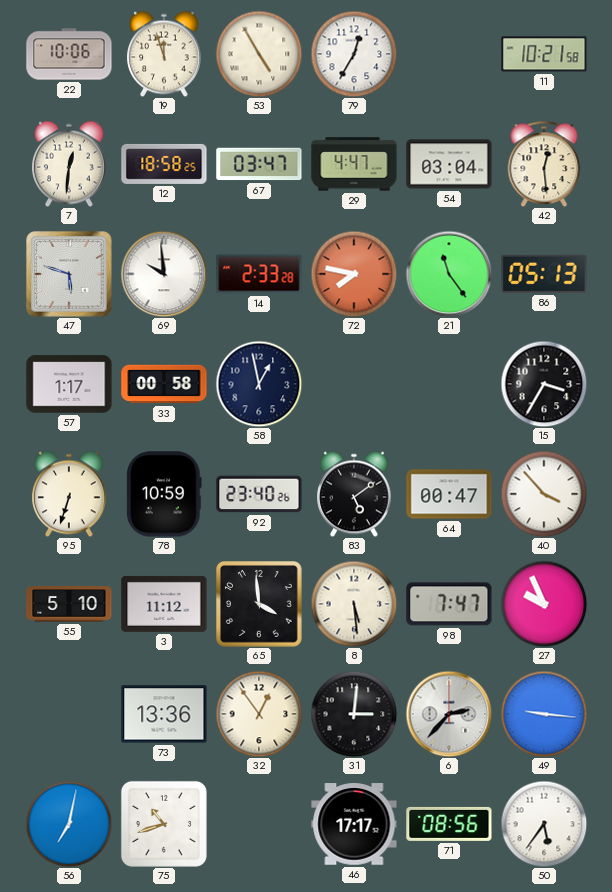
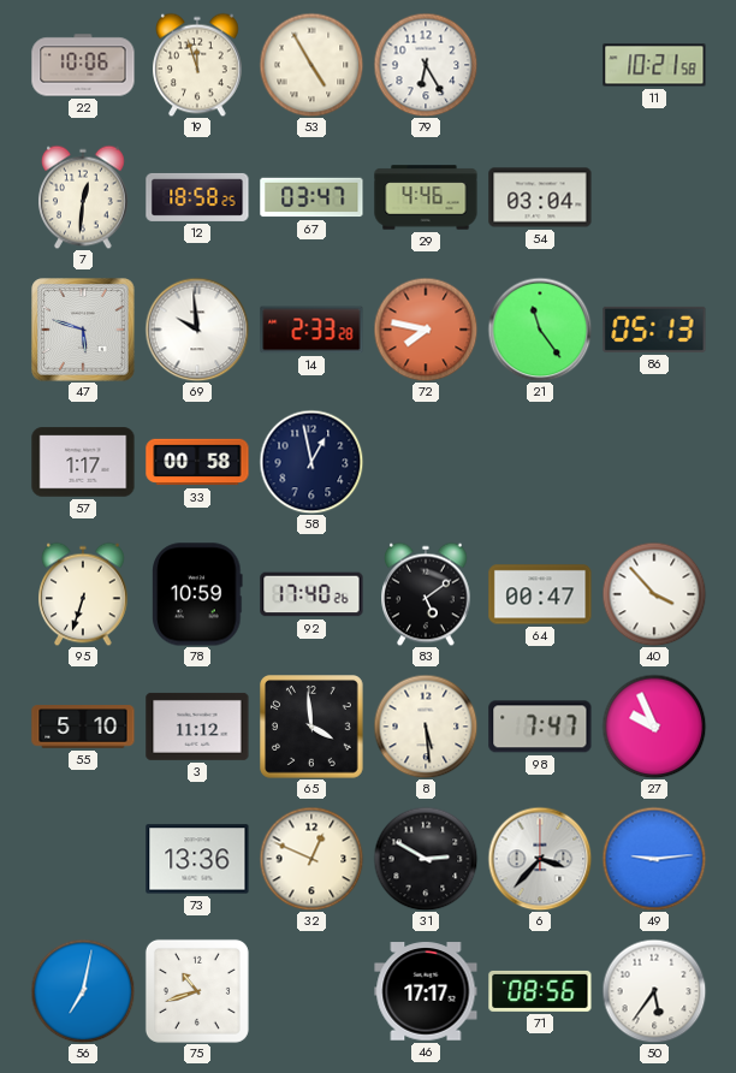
79: 12:35 -> 6:25
29: 4:47 -> 4:46
42: 12:29 -> none
15: 3:35 -> none
92: 23:40 -> 17:40
32: 12:54 -> 12:49
31: 3:01 -> 2:50
6: 2:37 -> 3:37
49: 9:16 -> 9:14
